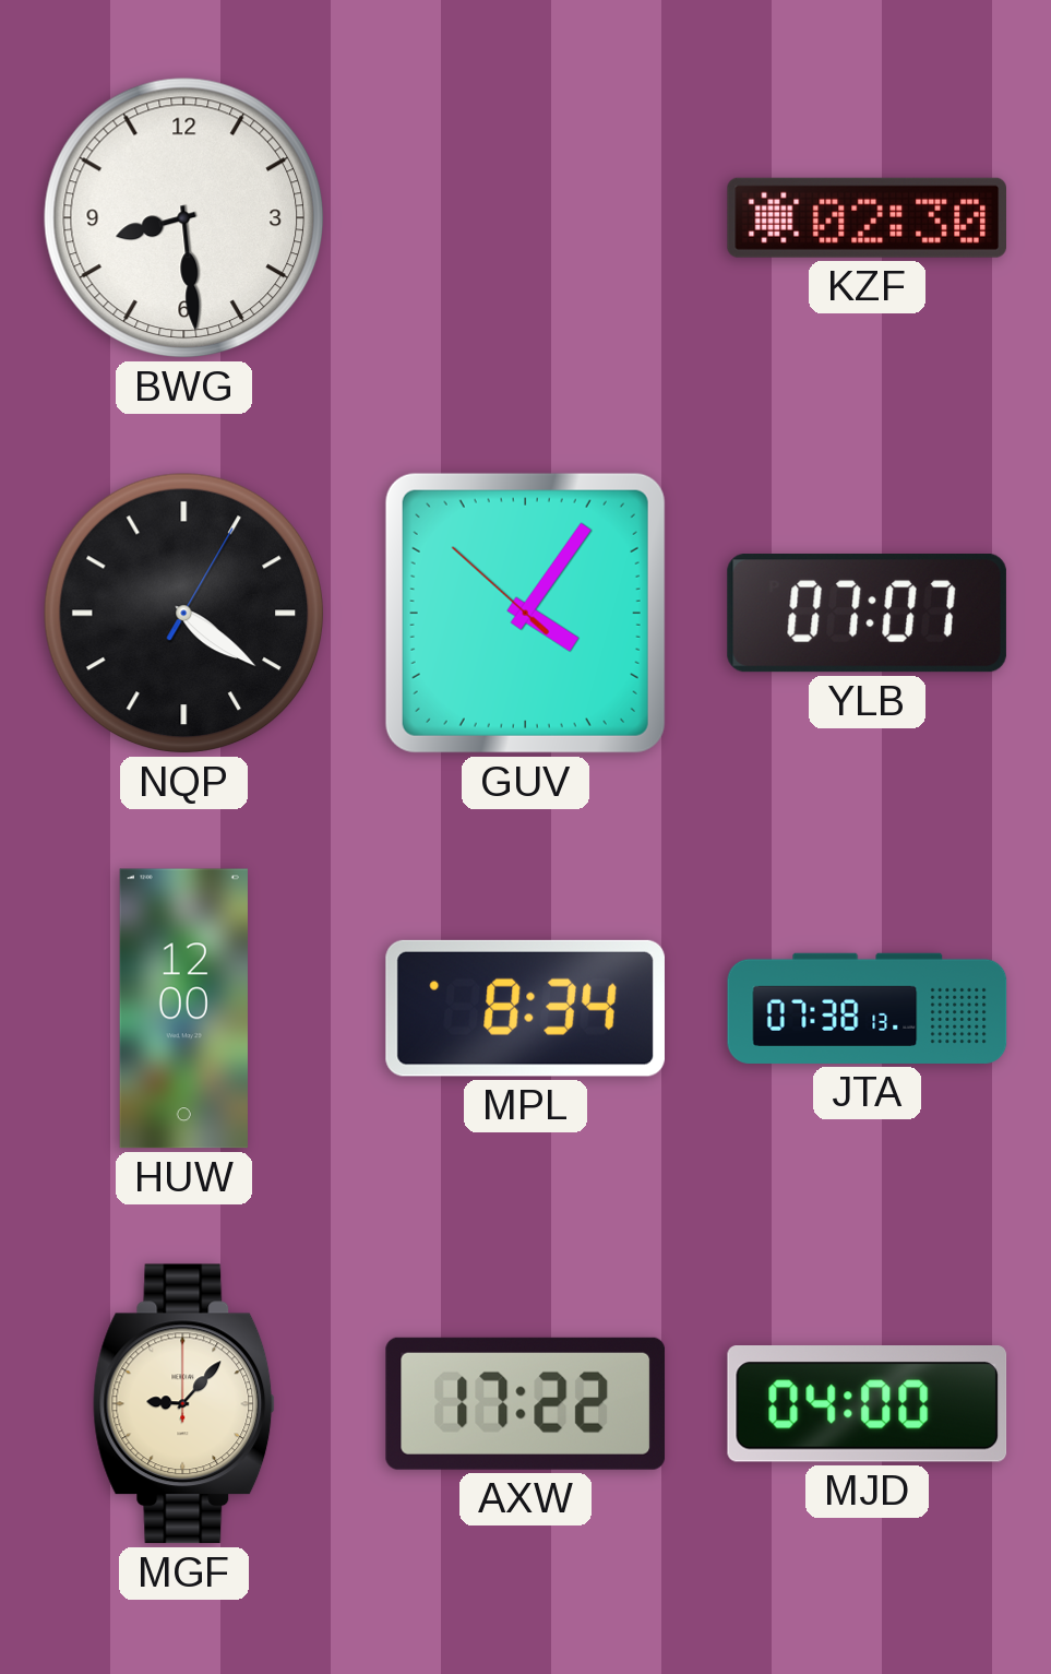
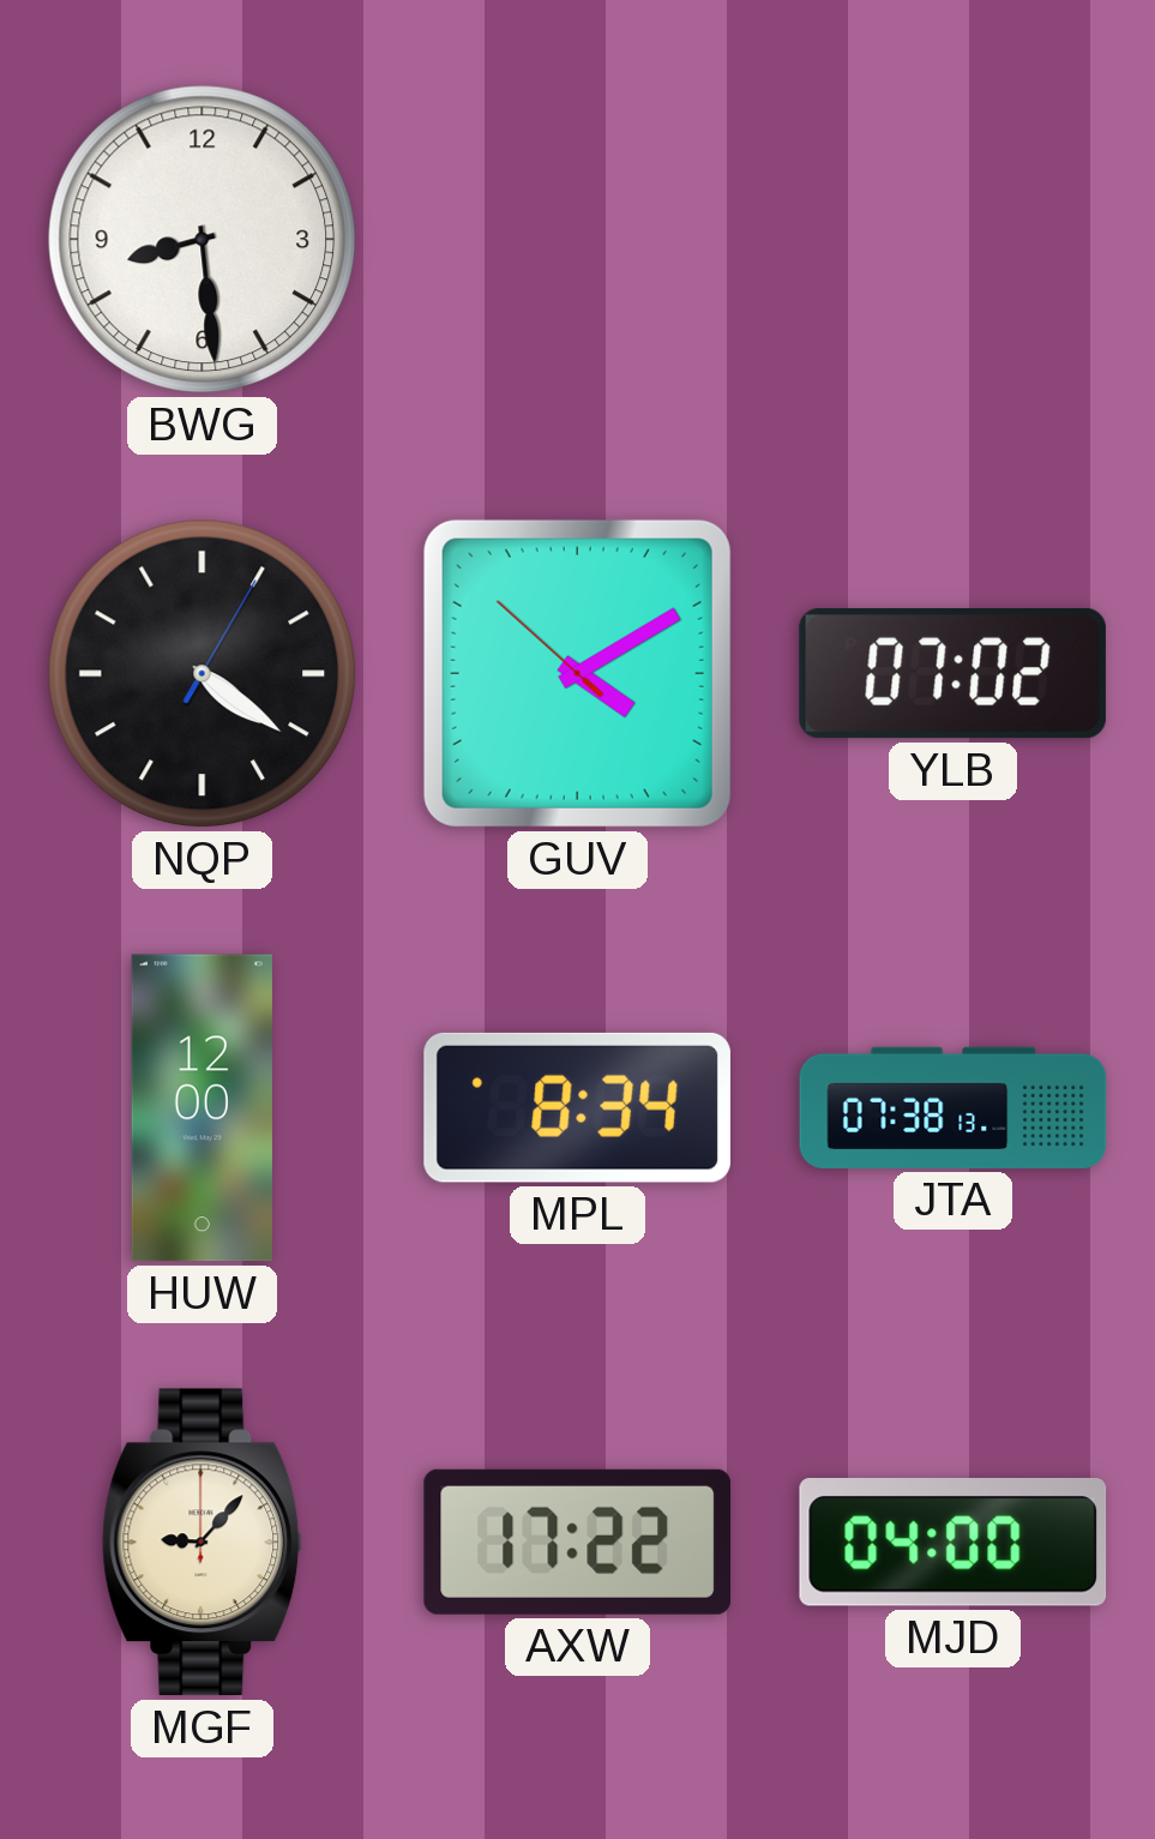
KZF: 02:30 -> none
GUV: 4:05 -> 4:09
YLB: 07:07 -> 07:02
